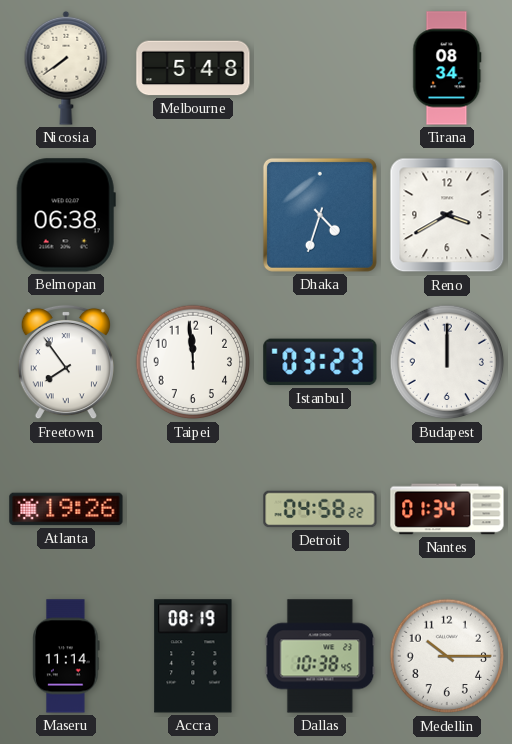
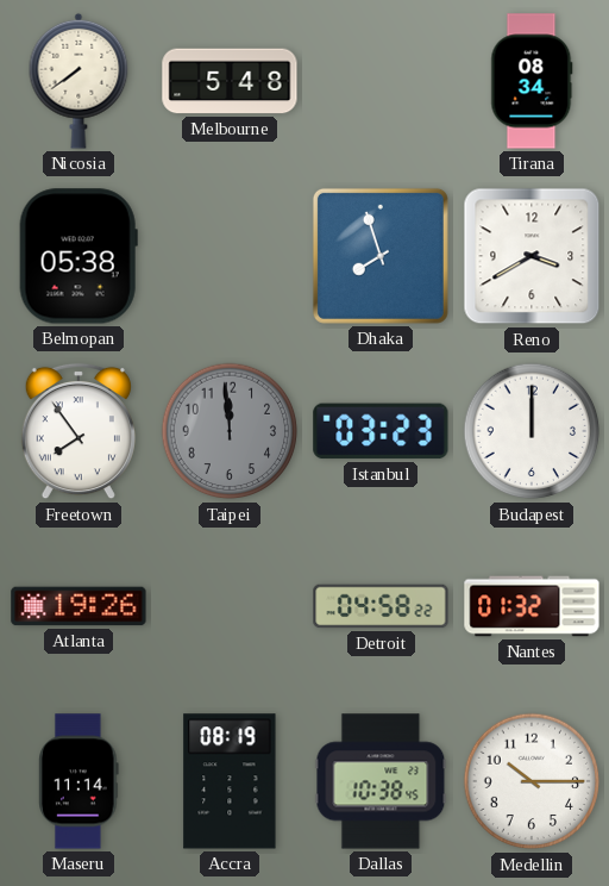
Belmopan: 06:38 -> 05:38
Dhaka: 4:33 -> 7:57
Taipei dial: white -> grey
Nantes: 01:34 -> 01:32
